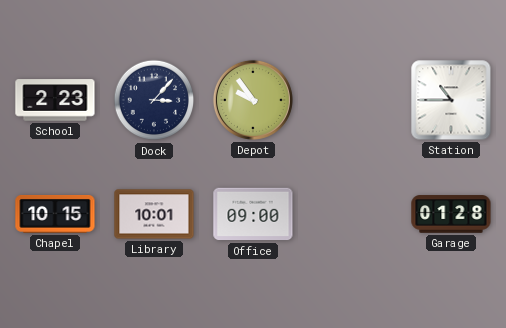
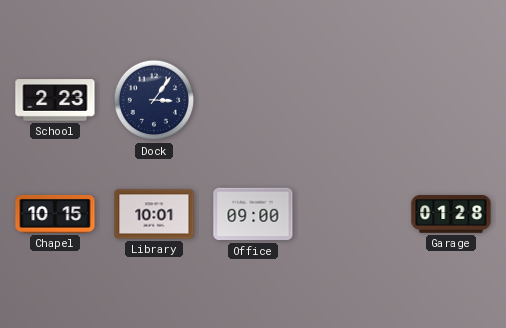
Dock: 3:07 -> 3:06
Depot: 9:54 -> none
Station: 10:45 -> none
